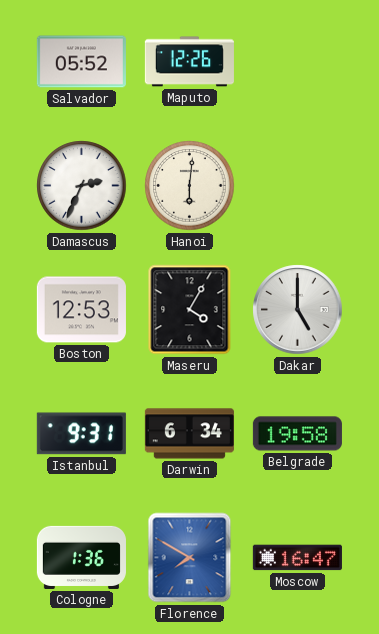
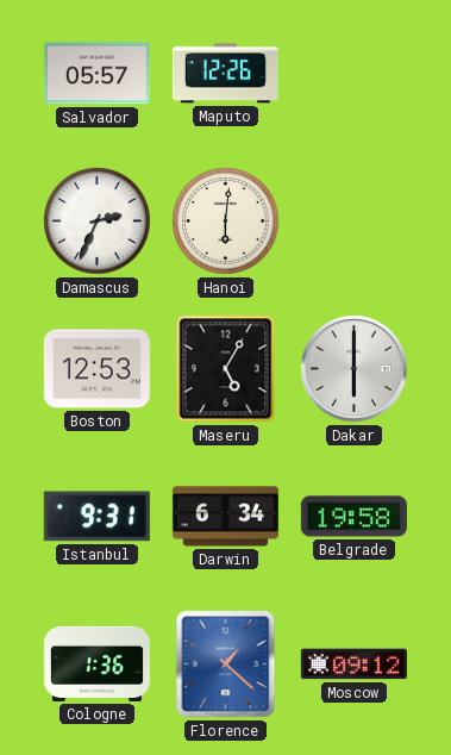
Salvador: 05:52 -> 05:57
Maseru: 4:05 -> 5:05
Dakar: 5:00 -> 6:00
Florence: 7:50 -> 1:22
Moscow: 16:47 -> 09:12
